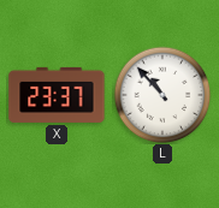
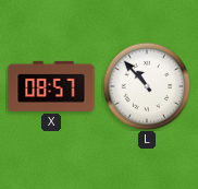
X: 23:37 -> 08:57
